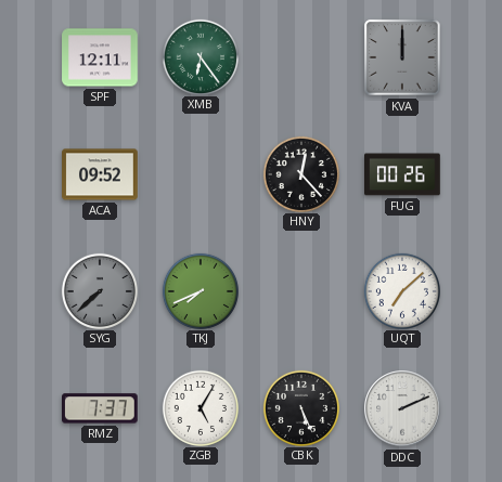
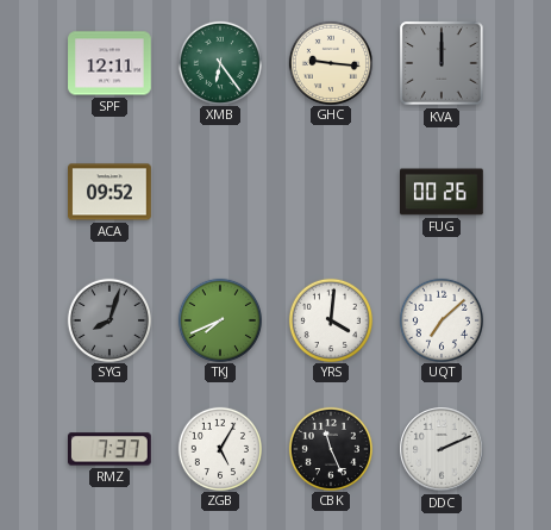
GHC: none -> 9:16
HNY: 12:23 -> none
SYG: 7:38 -> 8:03
YRS: none -> 4:01
CBK: 5:26 -> 11:26
